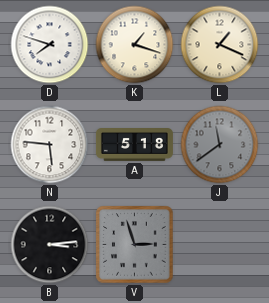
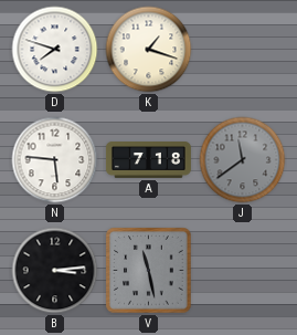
L: 1:19 -> none
A: 5:18 -> 7:18
V: 2:57 -> 11:28
